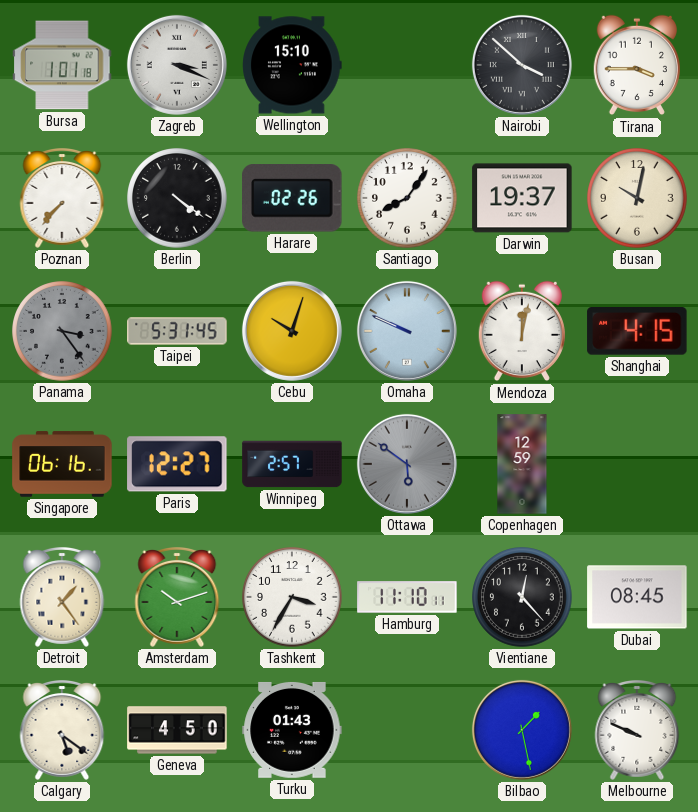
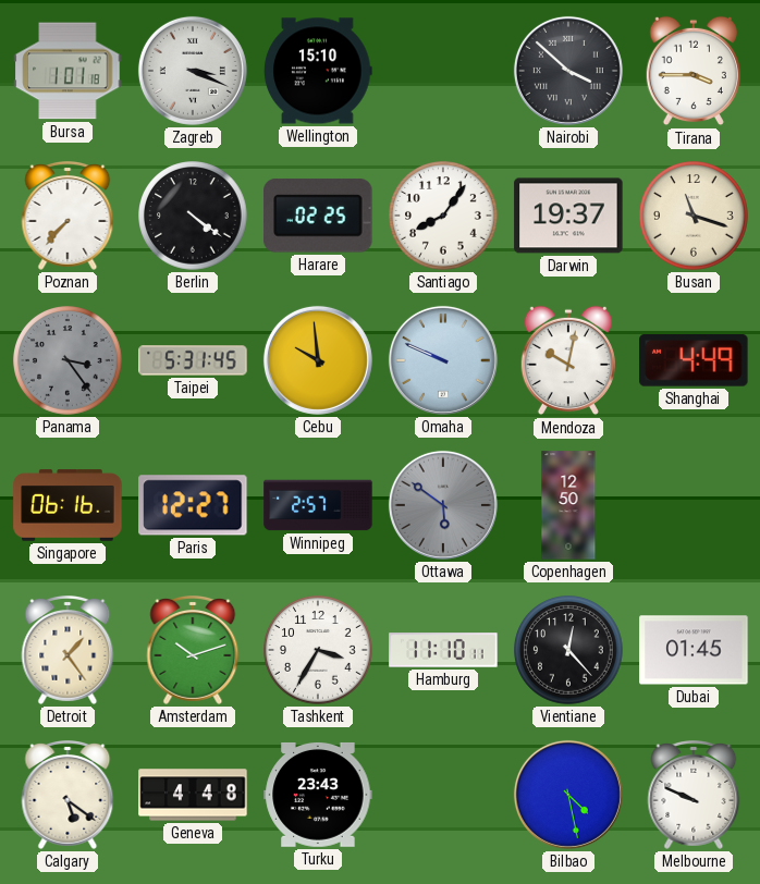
Harare: 02:26 -> 02:25
Busan: 10:02 -> 11:18
Cebu: 10:03 -> 9:59
Mendoza: 12:02 -> 10:02
Shanghai: 4:15 -> 4:49
Copenhagen: 12:59 -> 12:50
Dubai: 08:45 -> 01:45
Geneva: 4:50 -> 4:48
Turku: 01:43 -> 23:43
Bilbao: 1:28 -> 4:28
